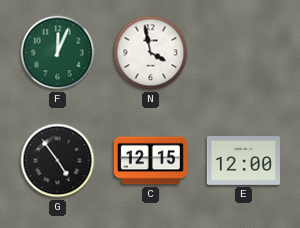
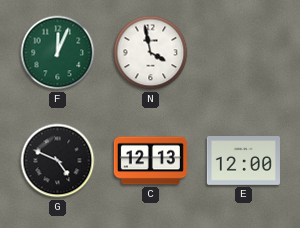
G: 4:54 -> 4:49
C: 12:15 -> 12:13
